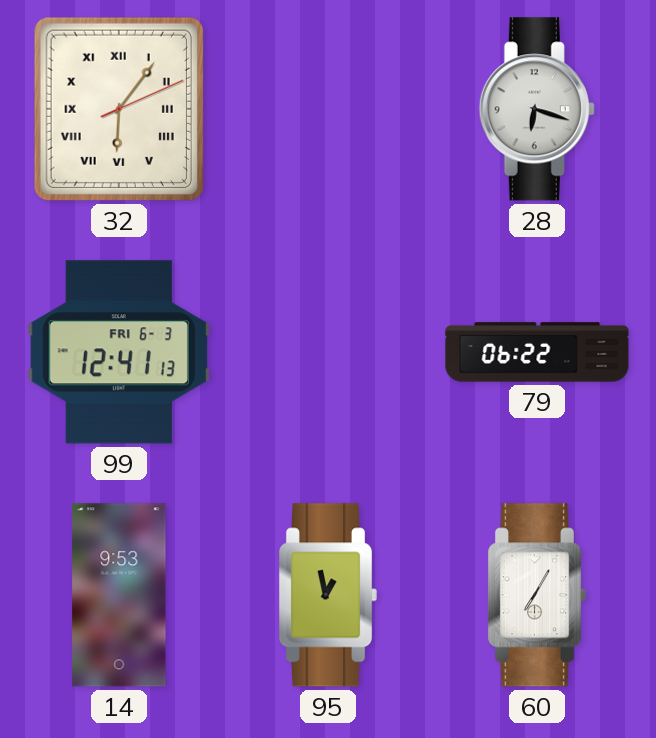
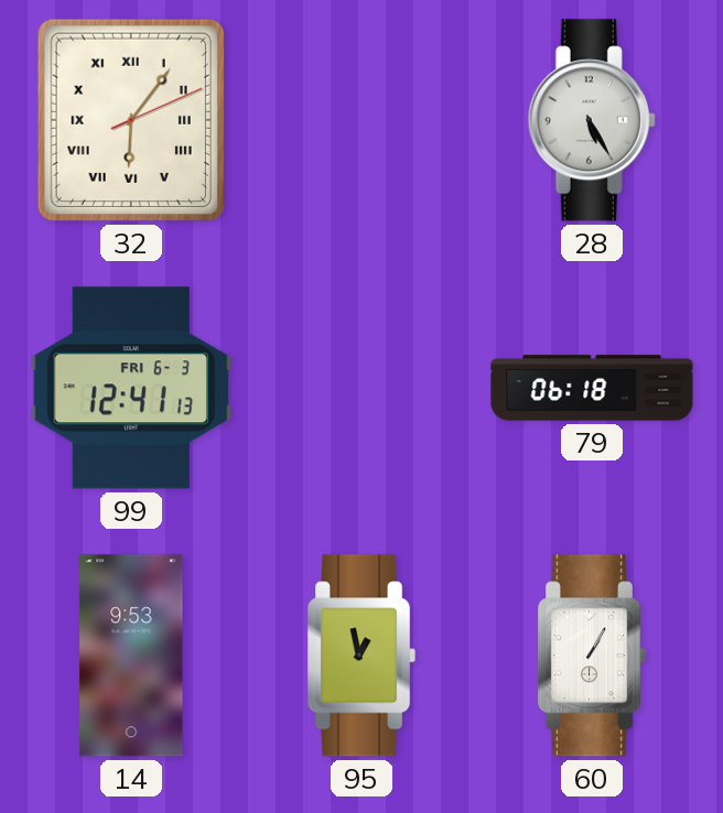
28: 6:18 -> 5:25
79: 06:22 -> 06:18
60: 7:05 -> 1:05
